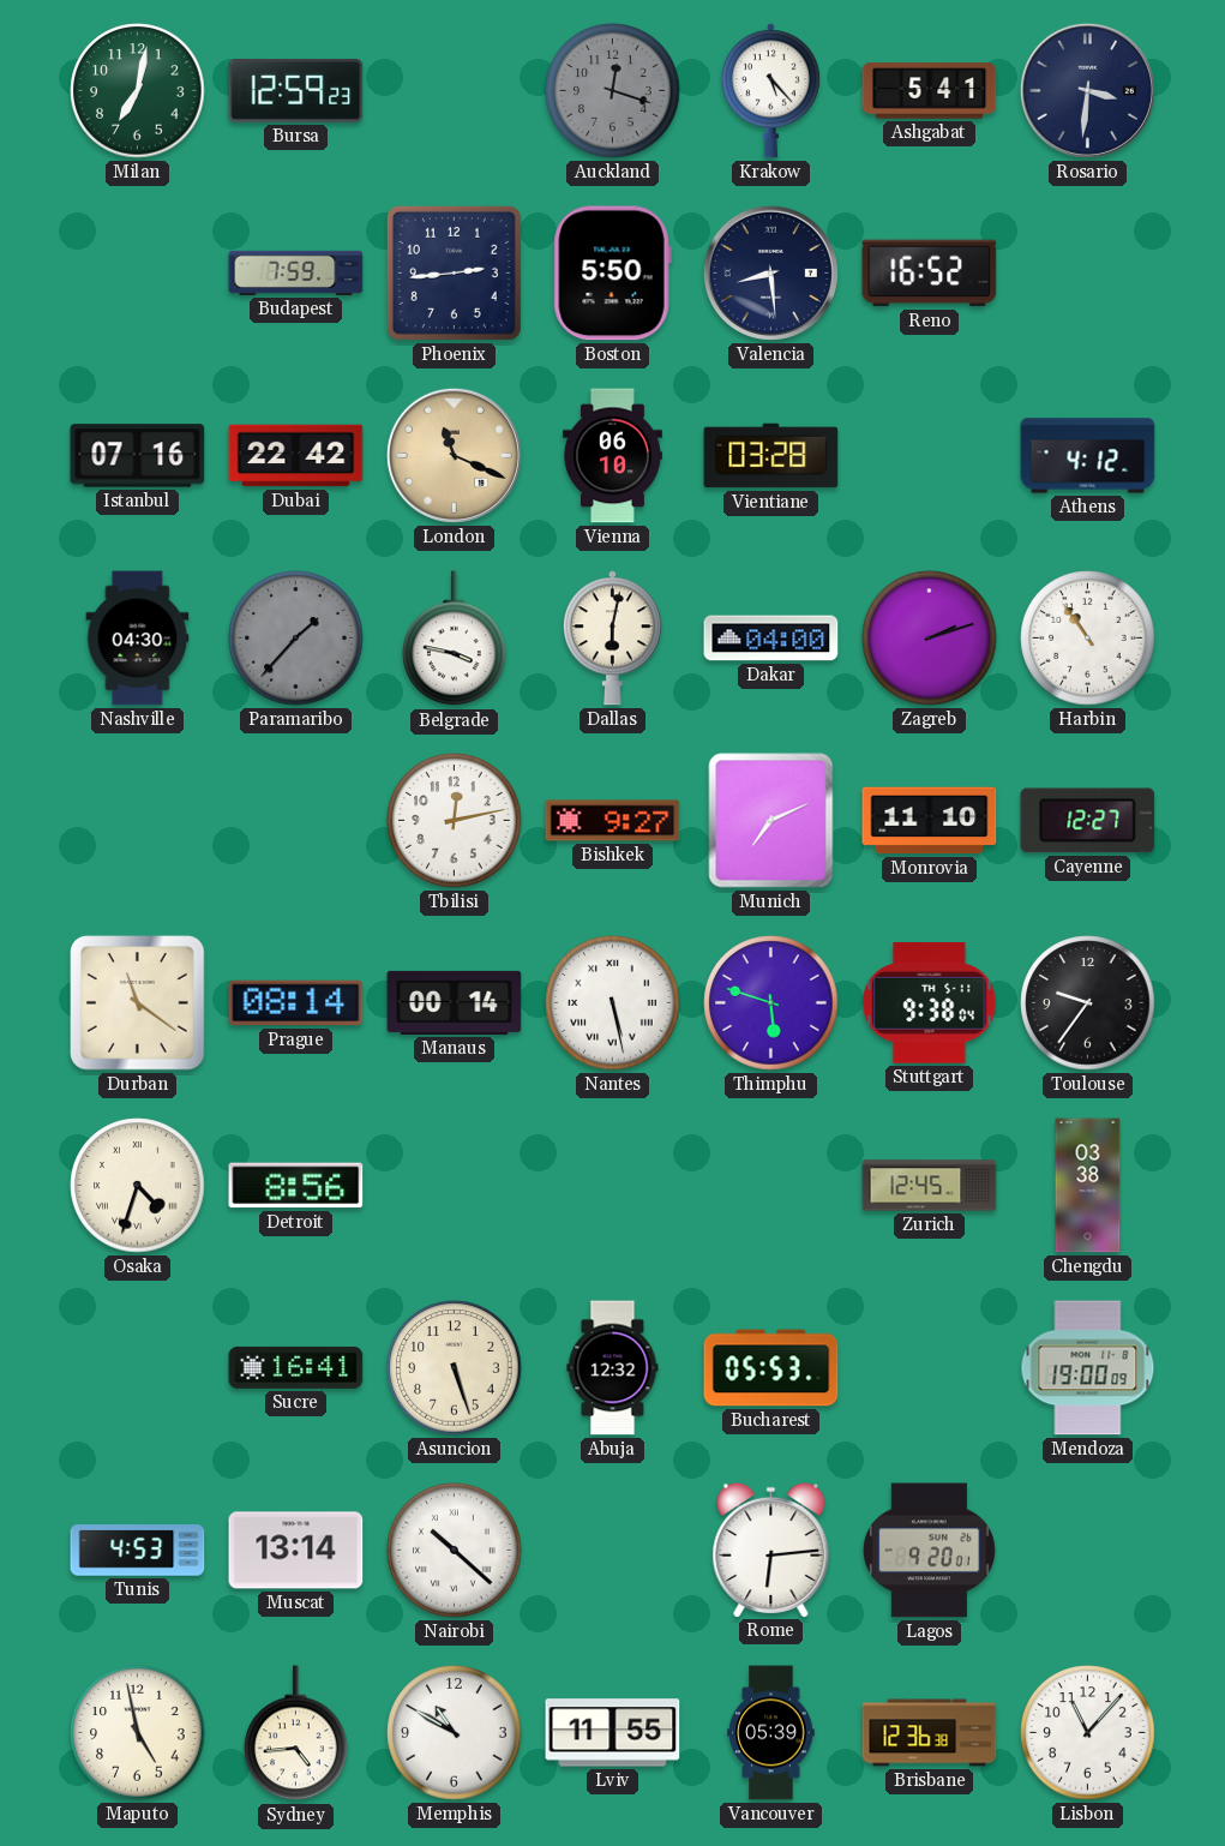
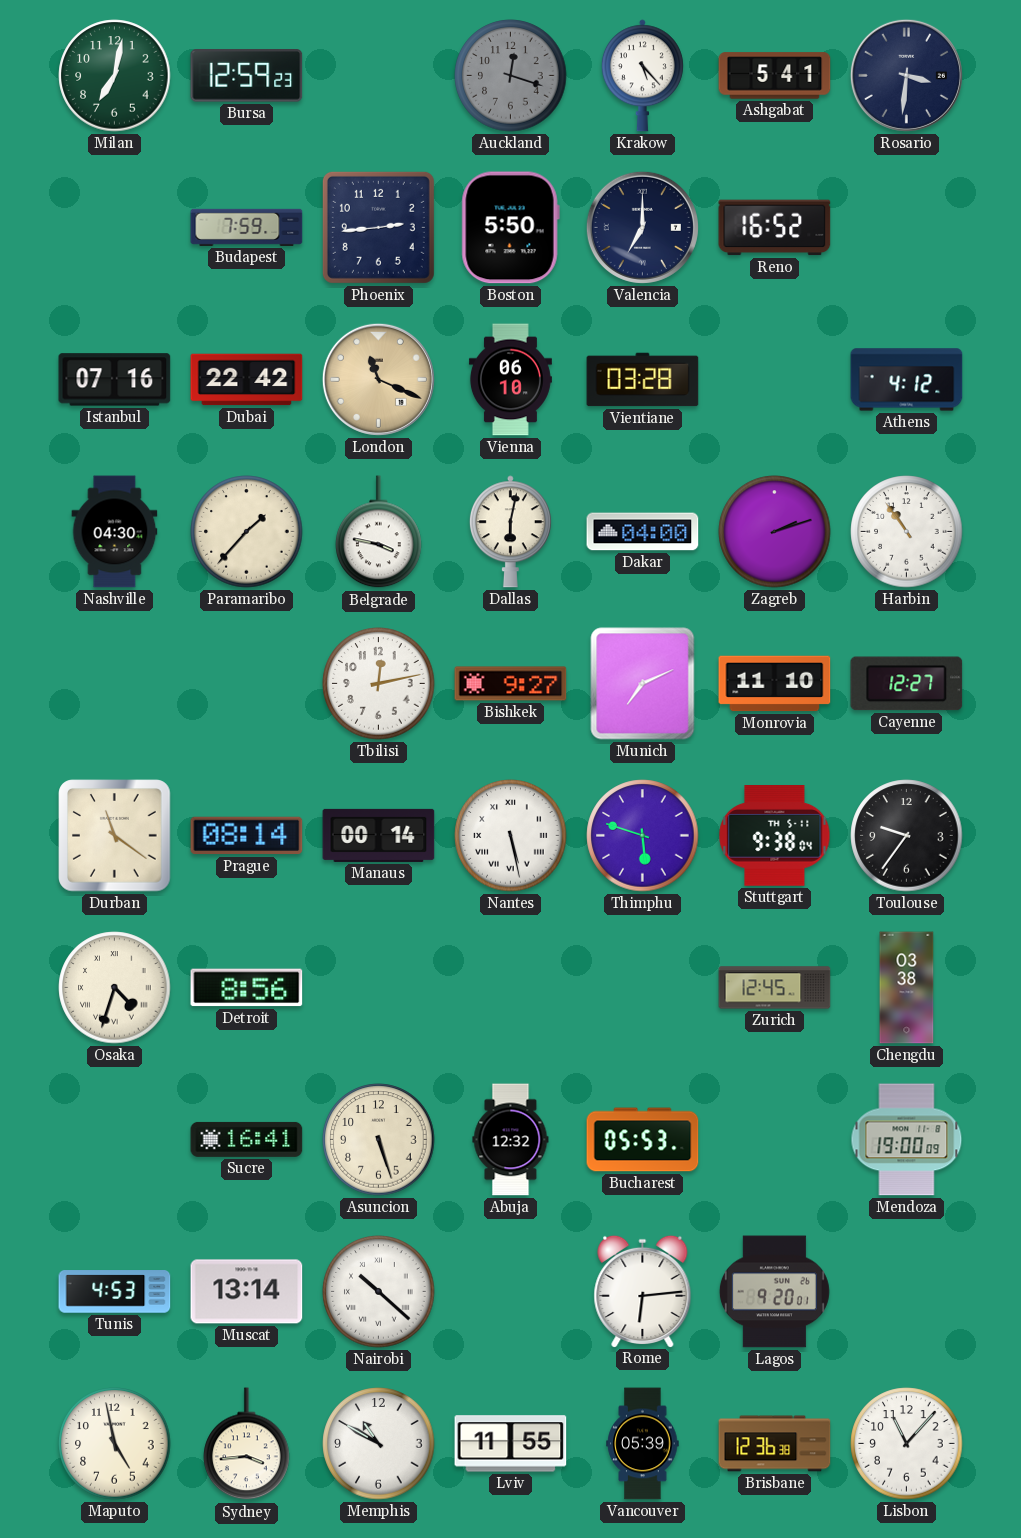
Valencia: 8:29 -> 7:00
Paramaribo dial: grey -> cream
Sydney: 4:44 -> 3:44
